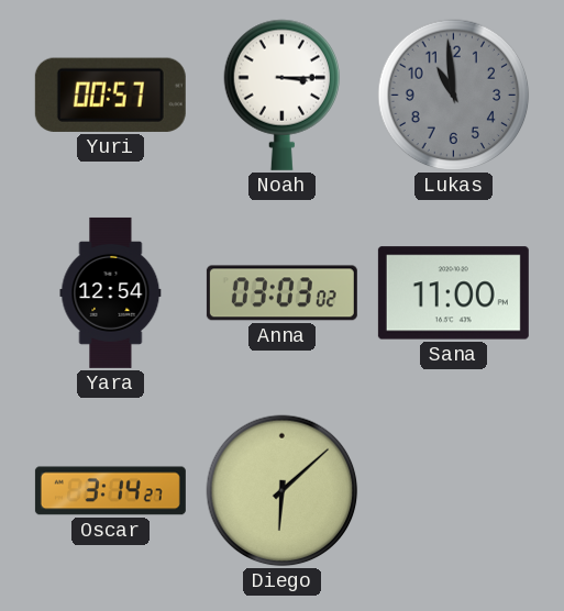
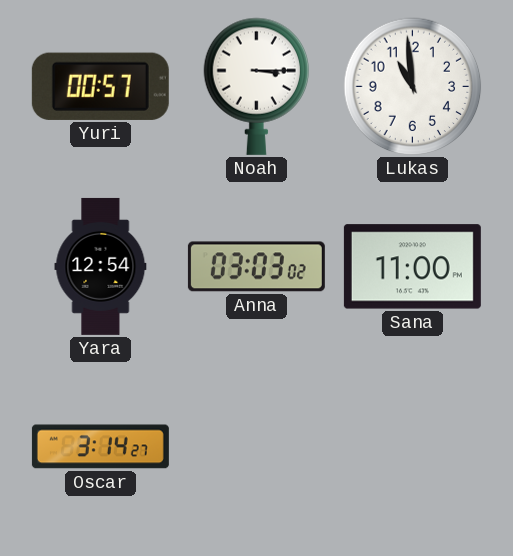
Lukas dial: grey -> white
Diego: 6:08 -> none
